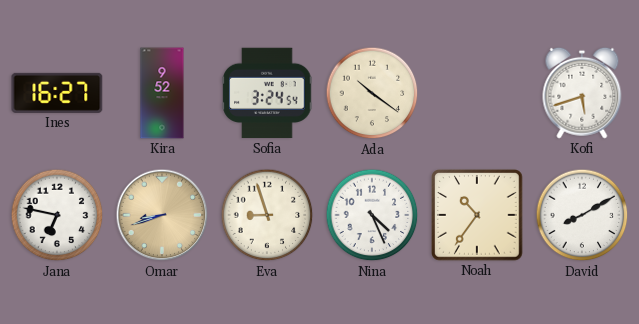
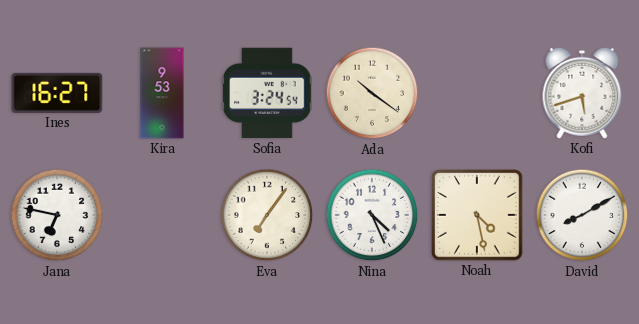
Kira: 9:52 -> 9:53
Omar: 8:42 -> none
Eva: 8:57 -> 7:06
Noah: 10:36 -> 4:28
